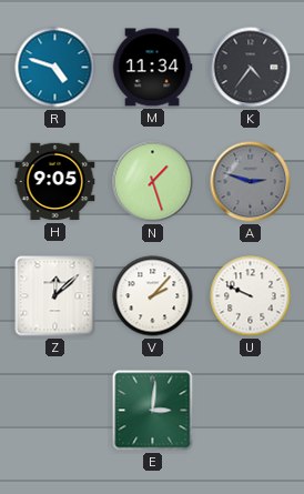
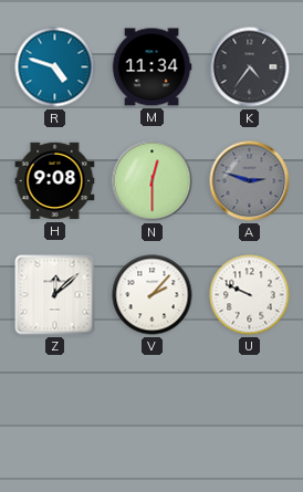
H: 9:05 -> 9:08
N: 1:27 -> 12:30
E: 3:01 -> none
